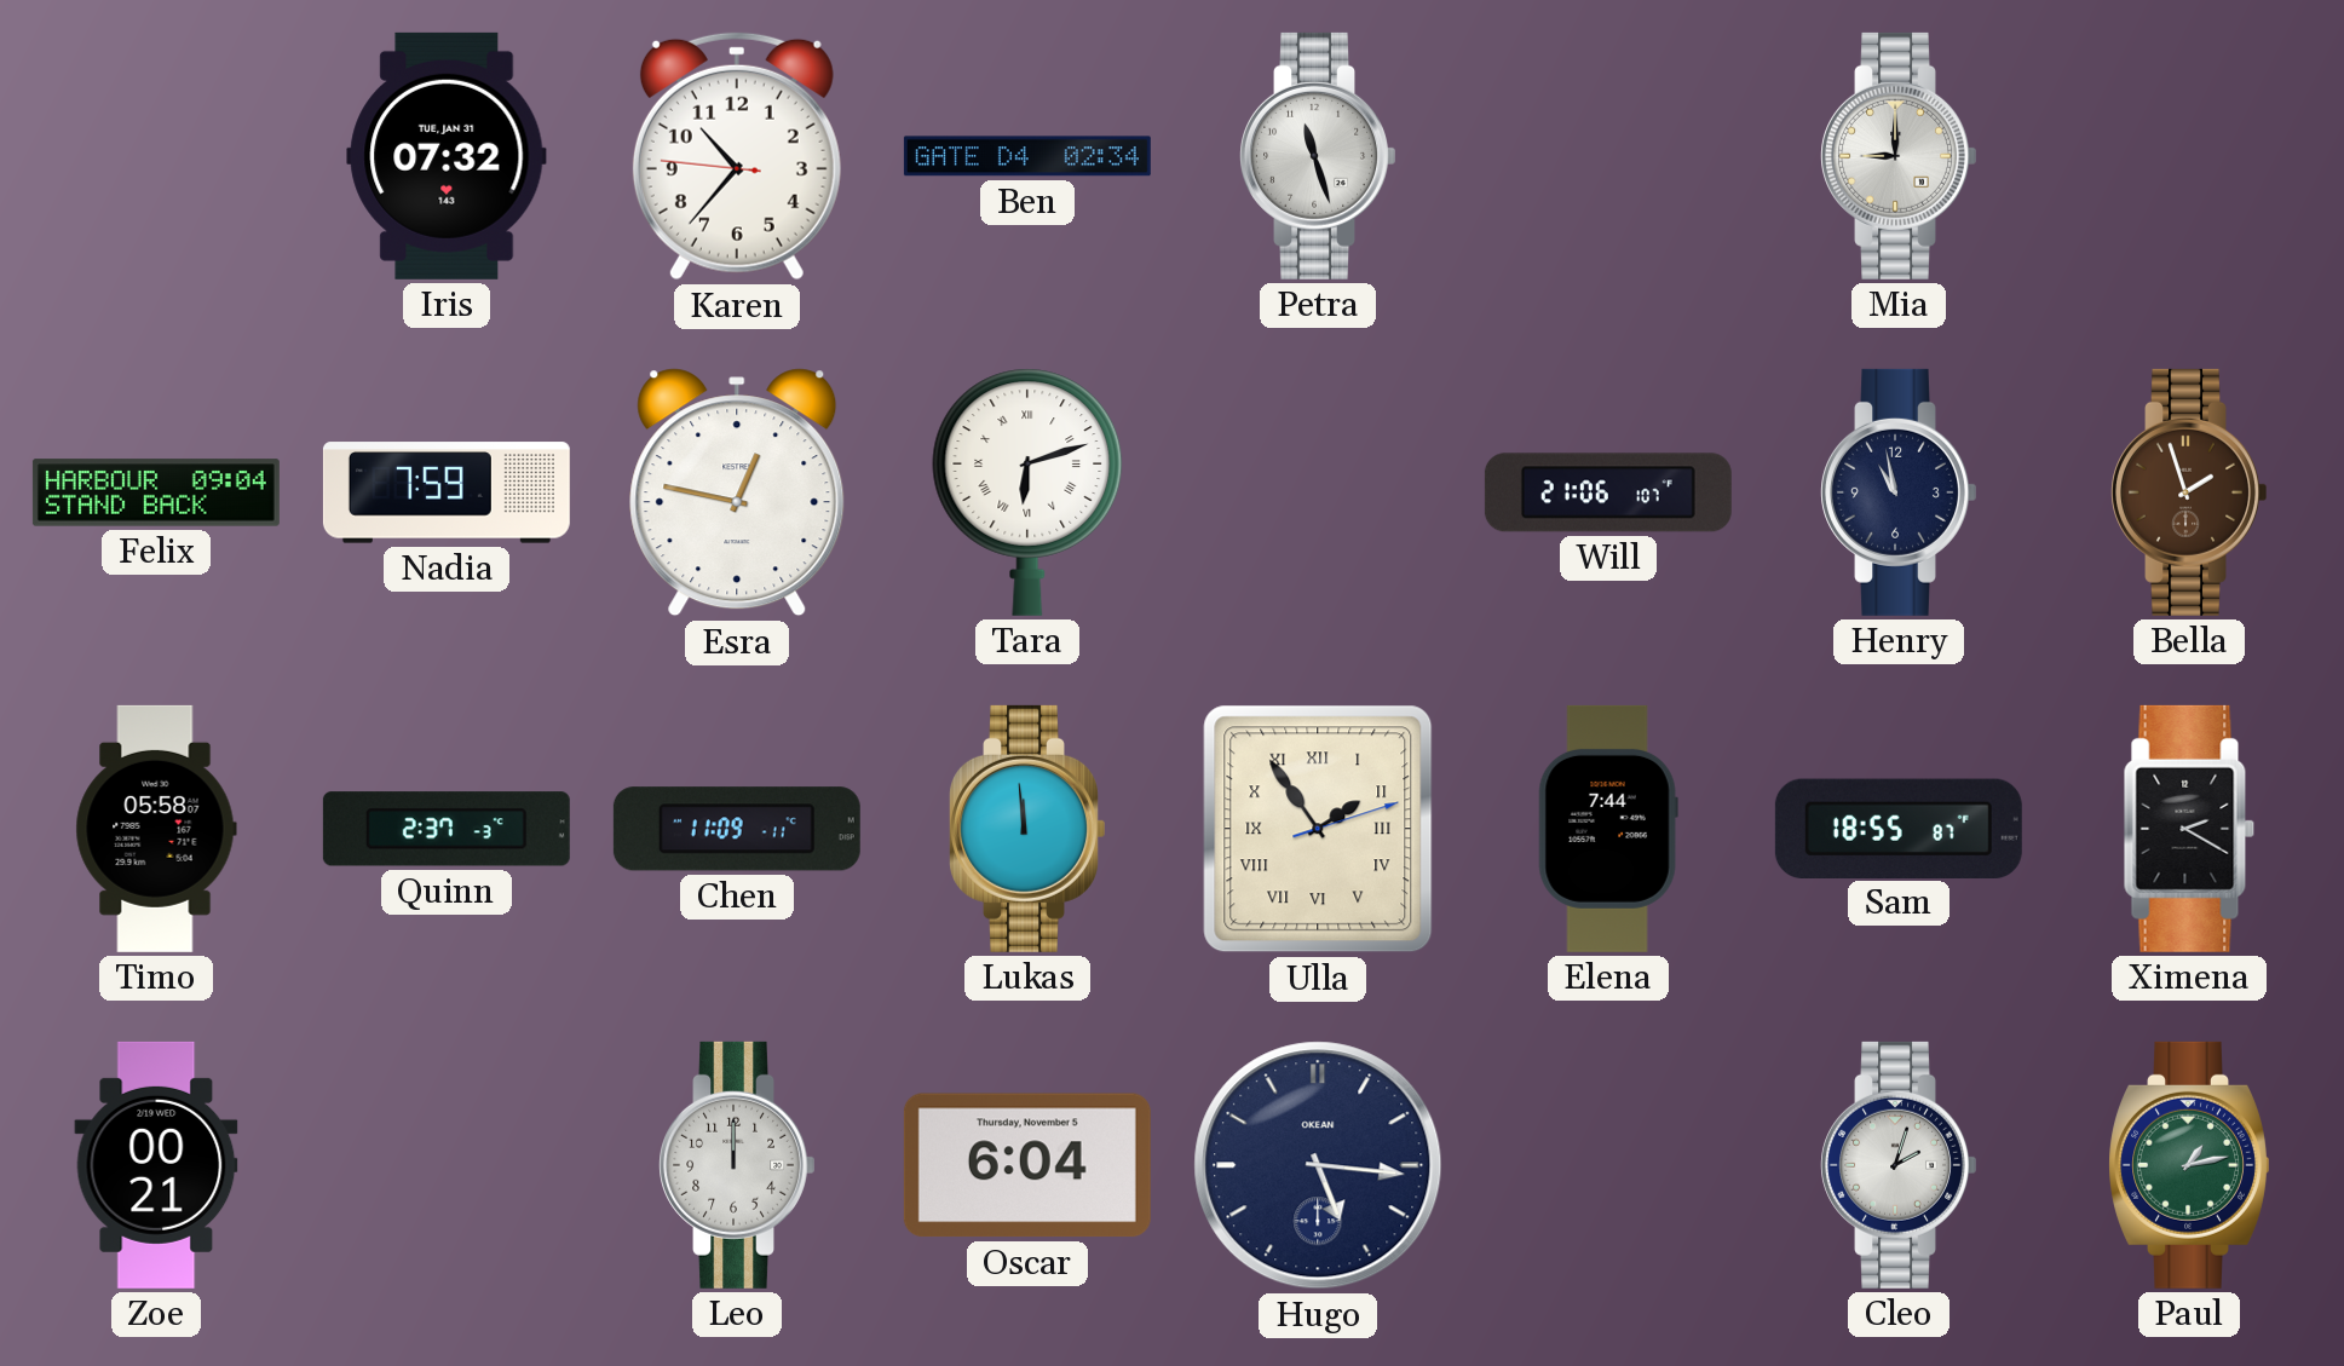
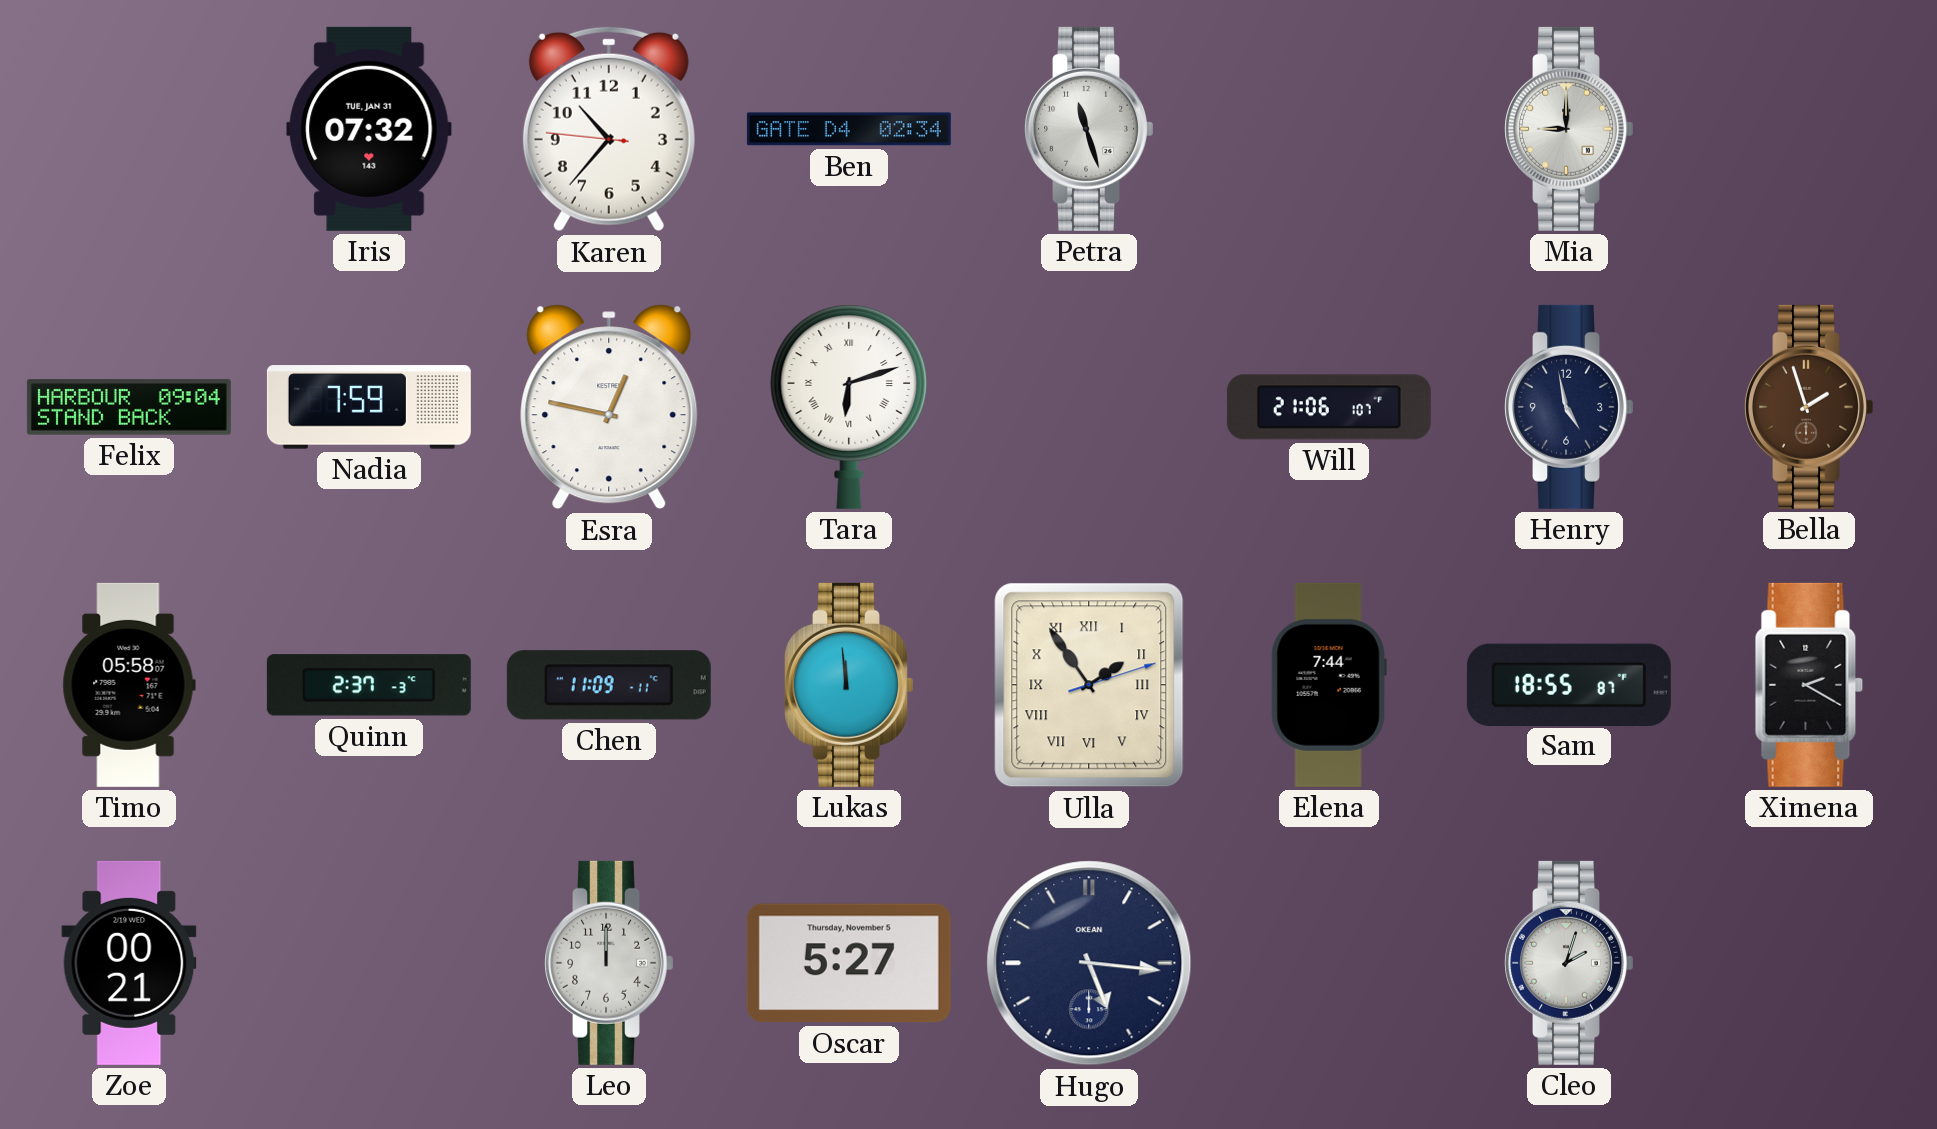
Henry: 10:58 -> 4:58
Oscar: 6:04 -> 5:27
Paul: 1:13 -> none
